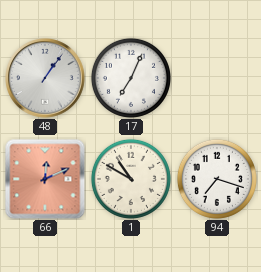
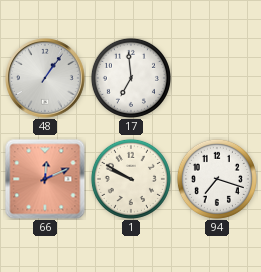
17: 7:04 -> 6:59
1: 10:50 -> 9:50
